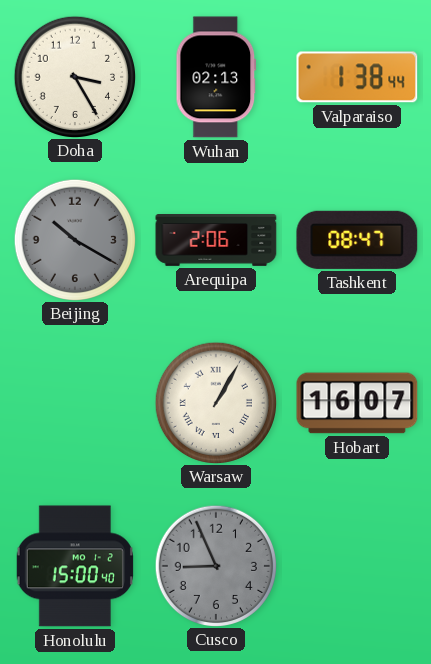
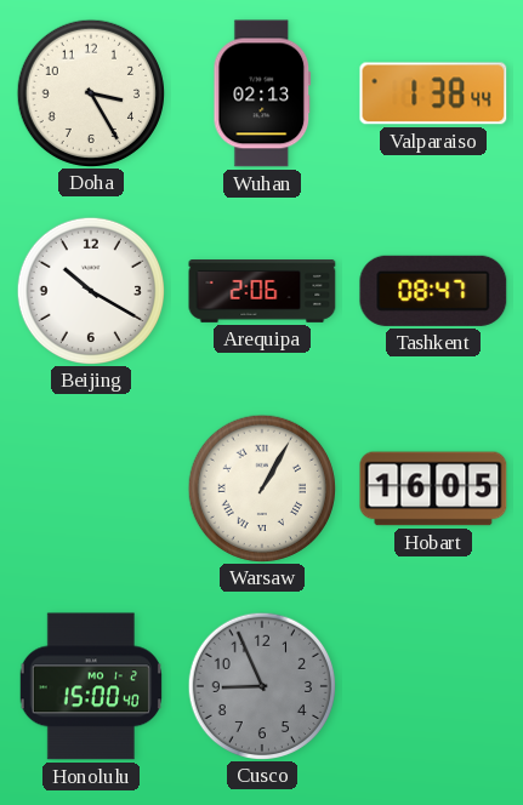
Beijing dial: grey -> white
Hobart: 16:07 -> 16:05
